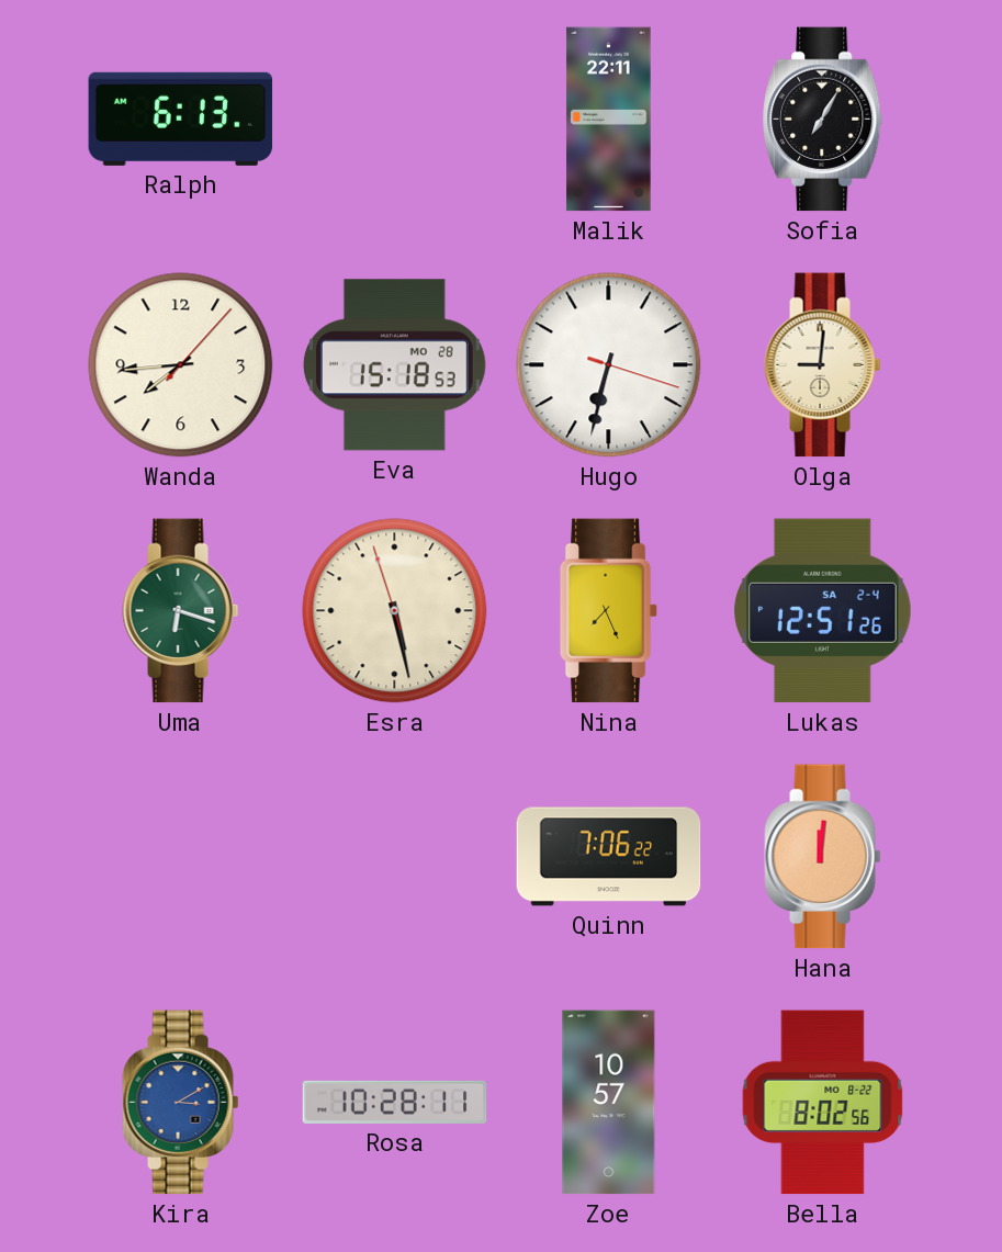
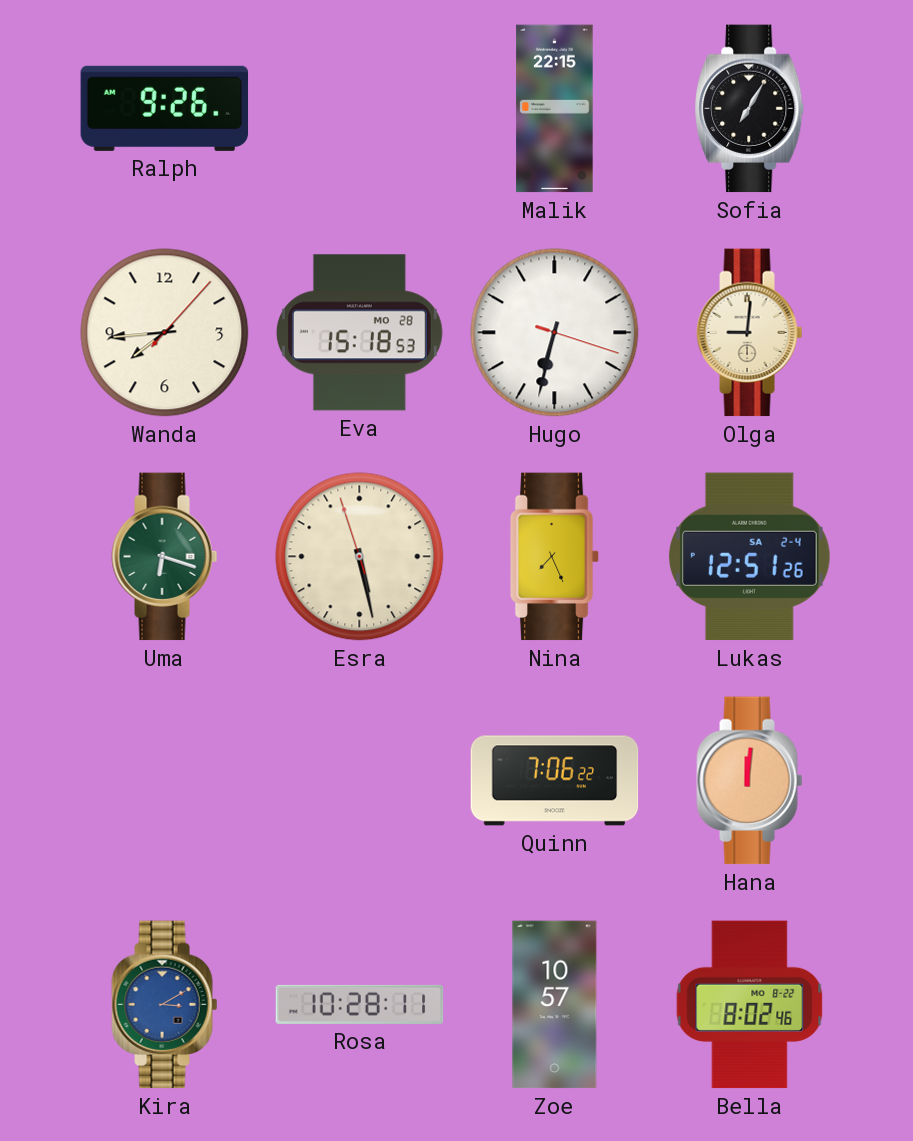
Ralph: 6:13 -> 9:26
Malik: 22:11 -> 22:15
Bella: 8:02:56 -> 8:02:46
